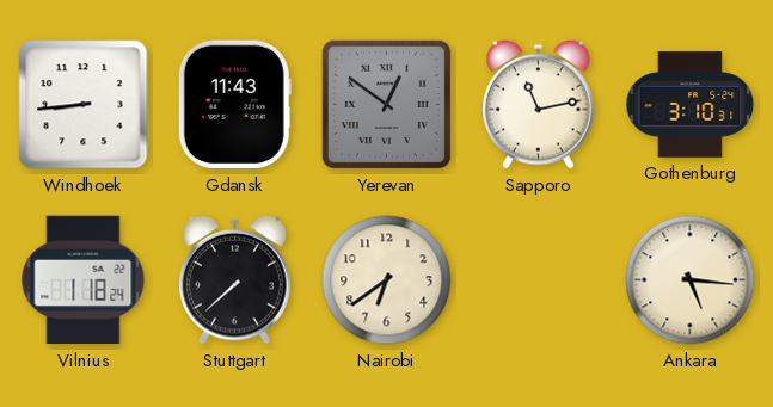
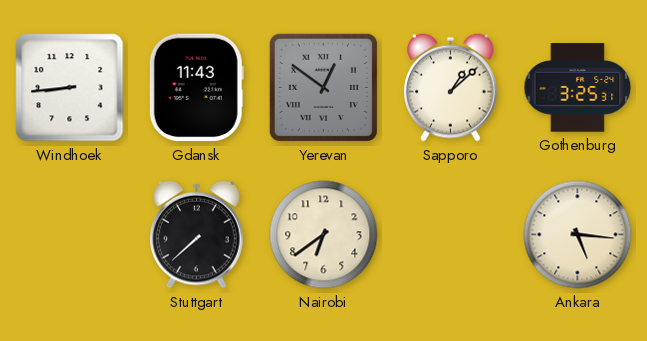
Sapporo: 11:13 -> 1:08
Gothenburg: 3:10 -> 3:25
Vilnius: 1:18 -> none
